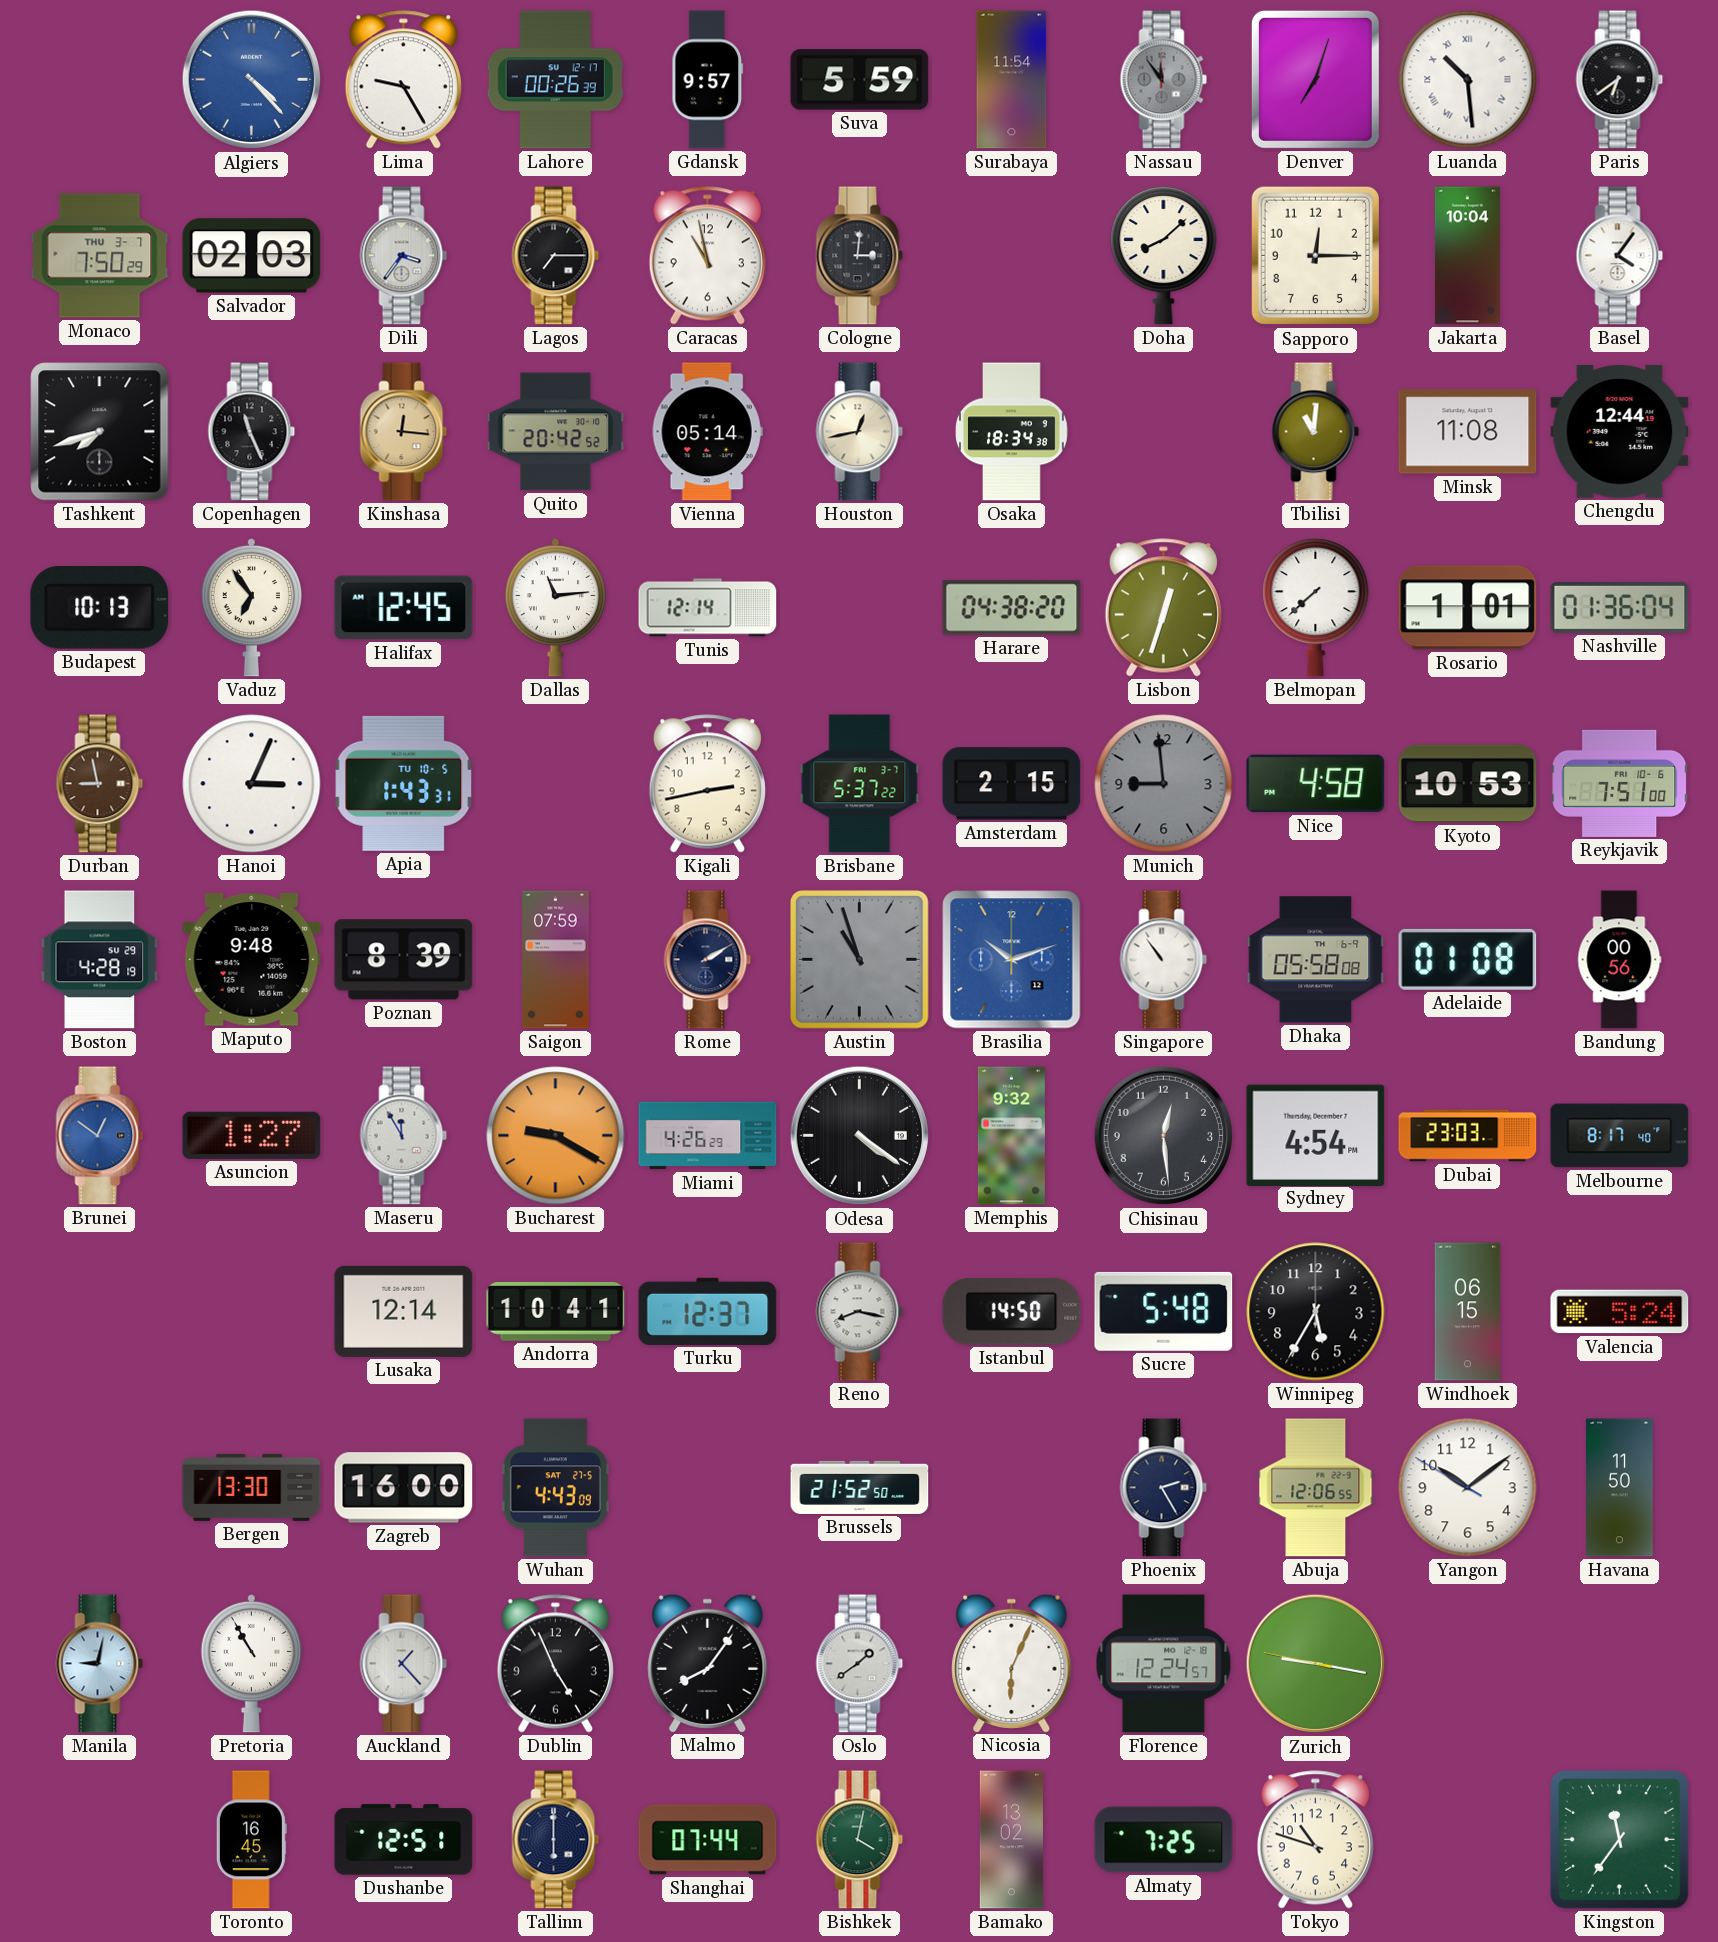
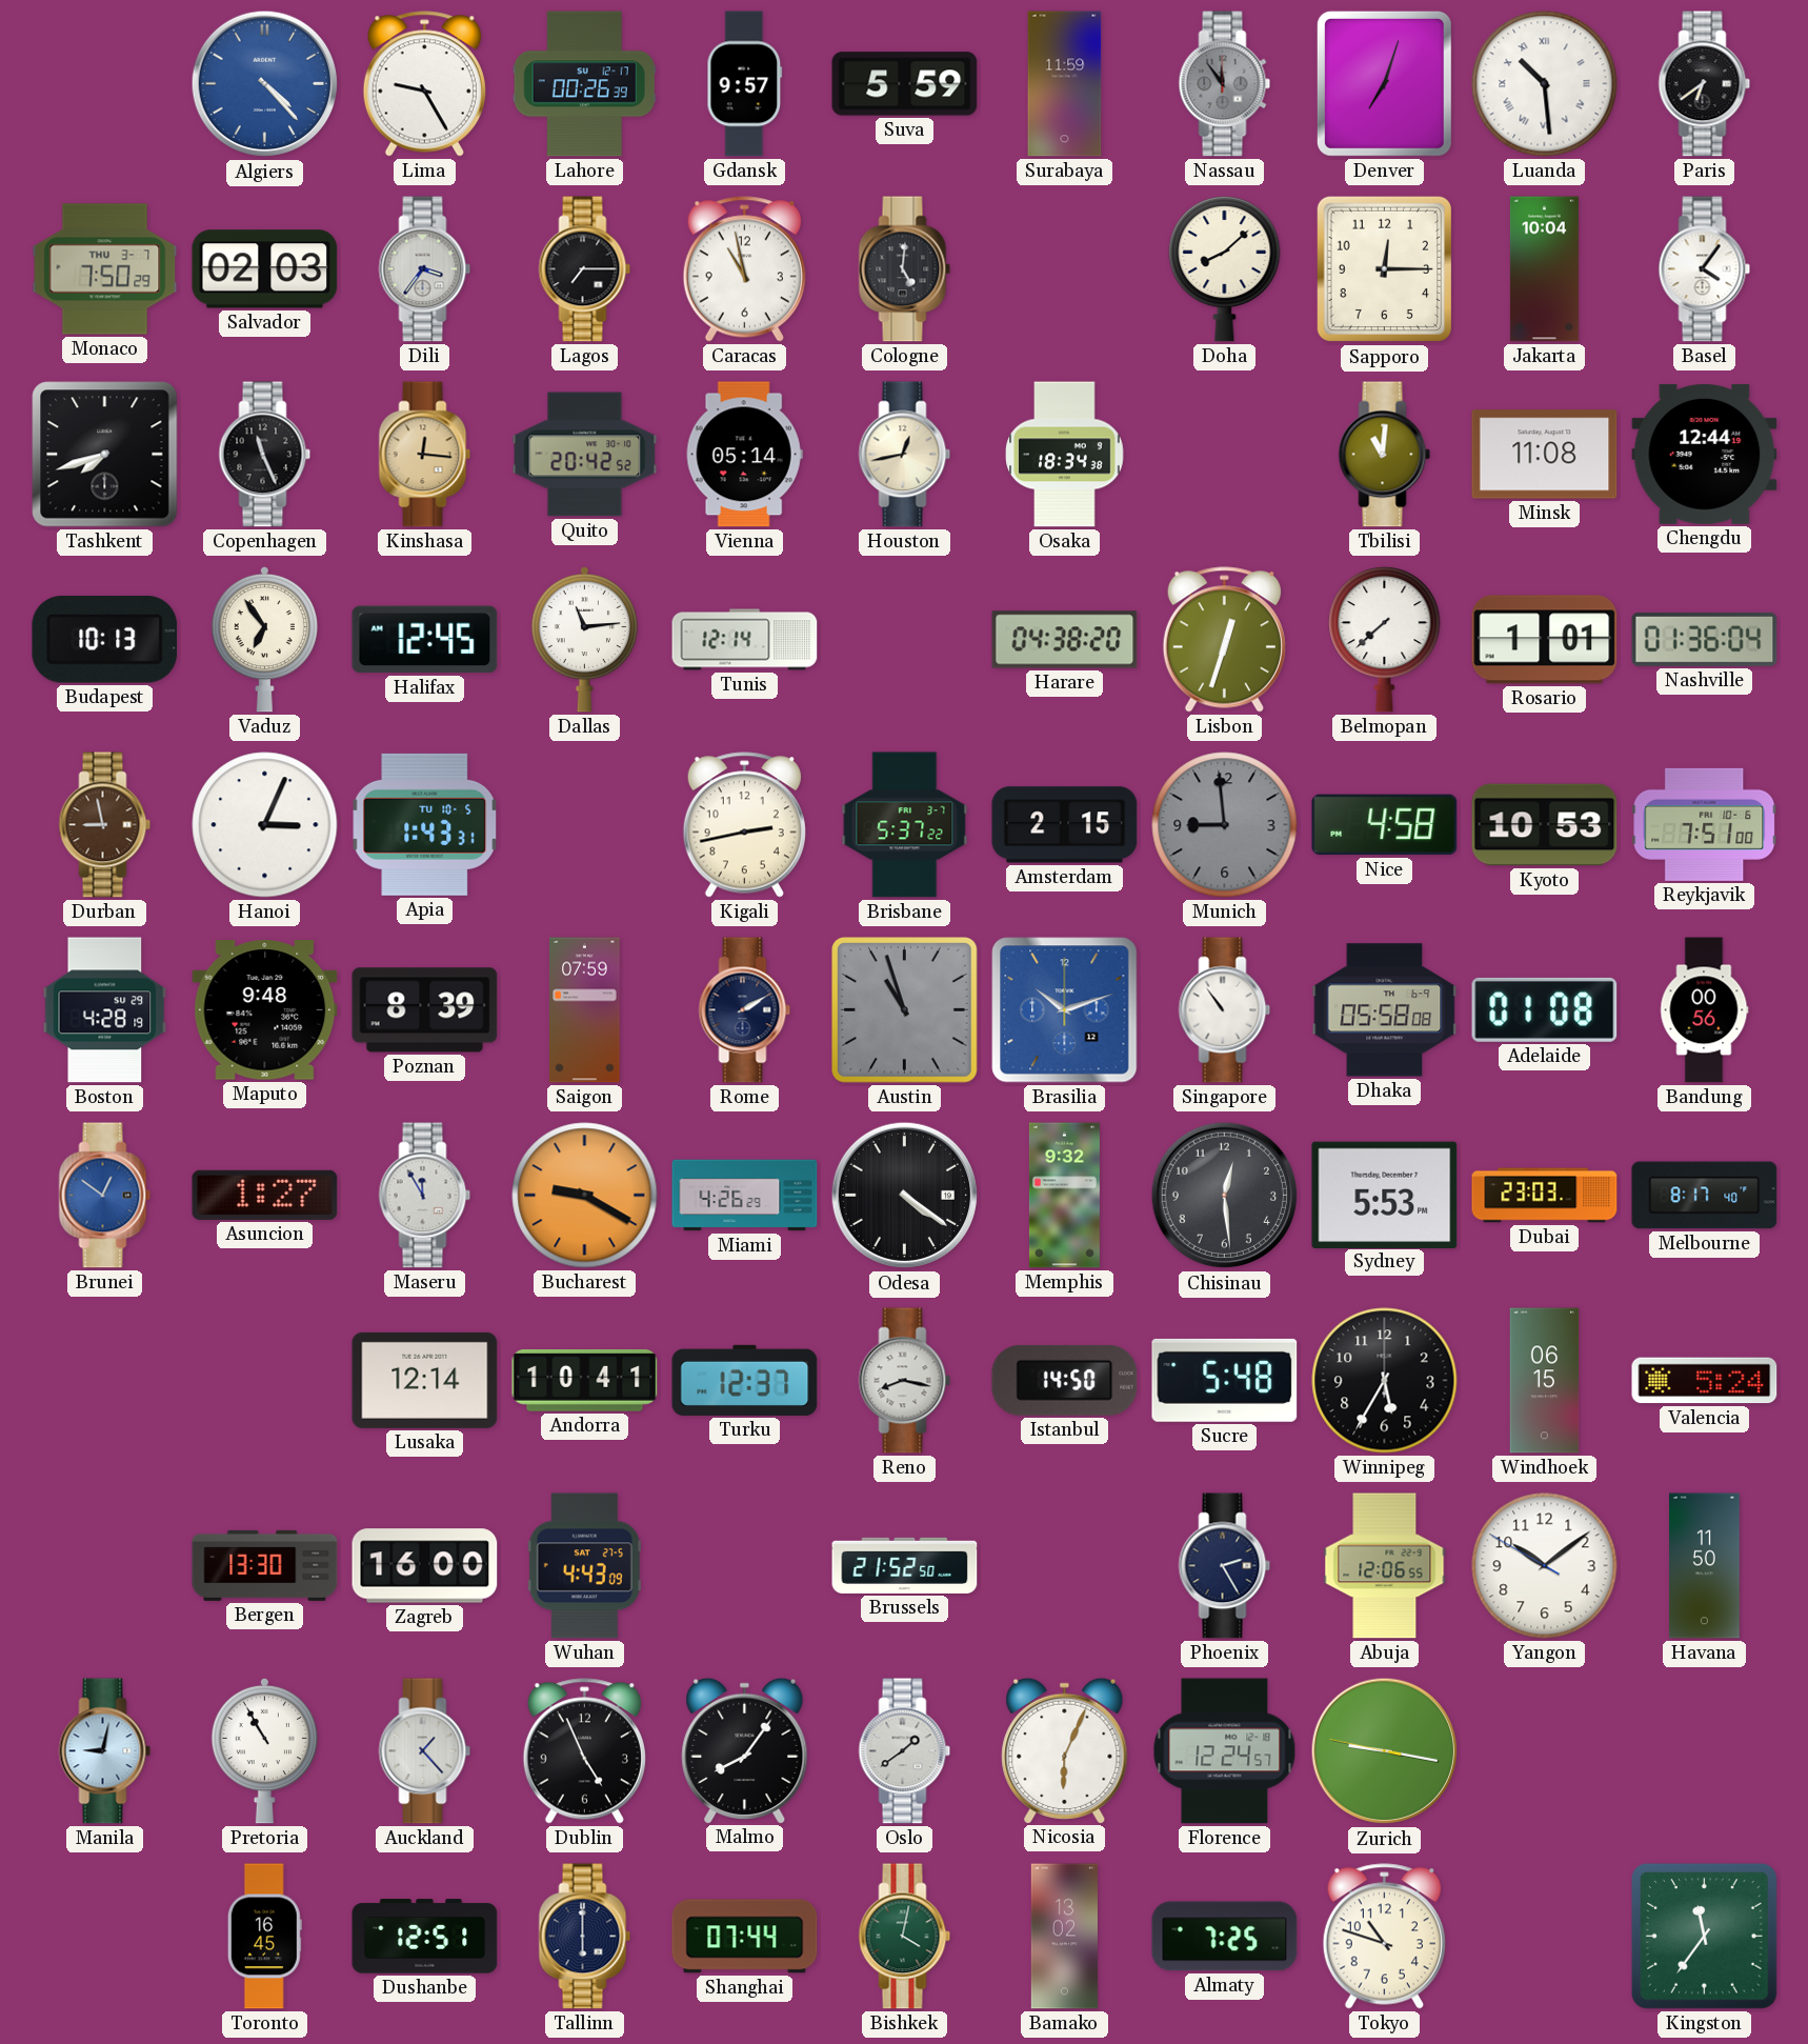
Surabaya: 11:54 -> 11:59
Cologne: 3:01 -> 5:01
Sydney: 4:54 -> 5:53
